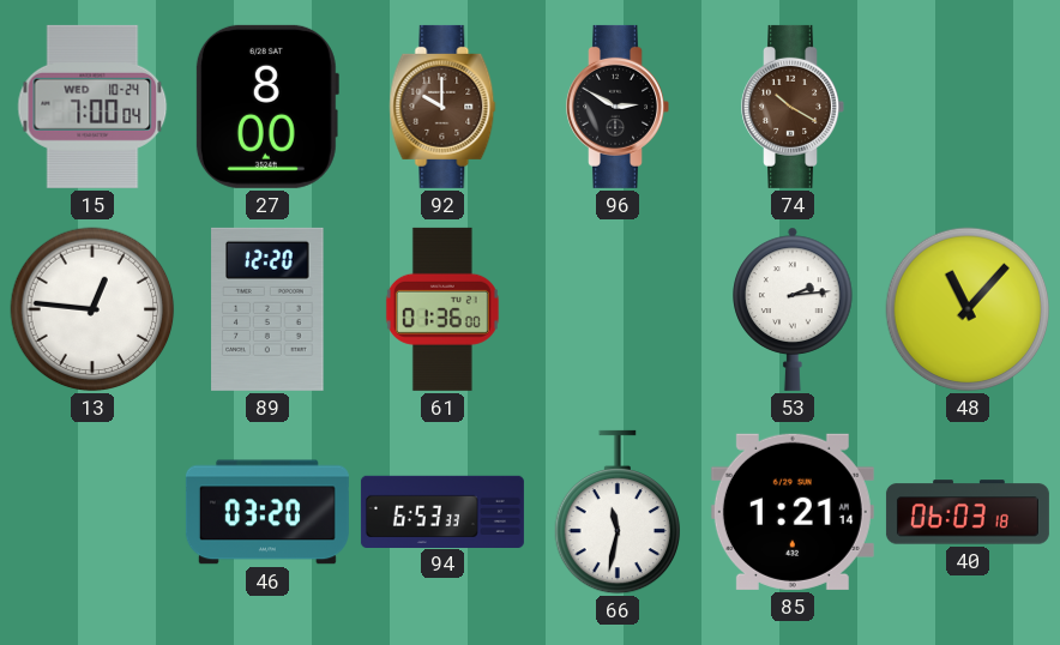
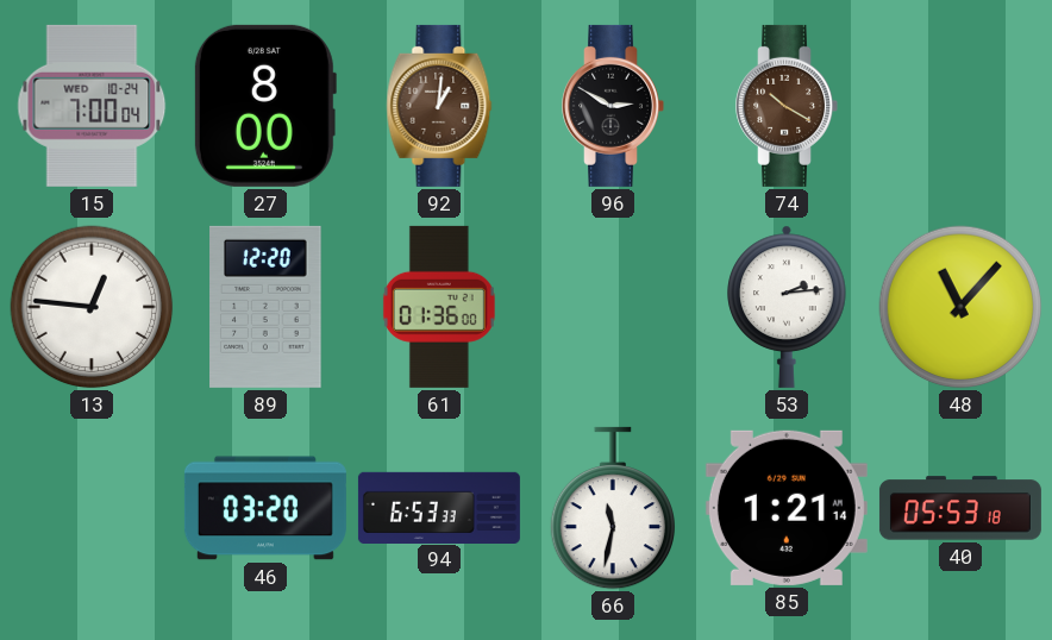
92: 10:00 -> 1:01
40: 06:03 -> 05:53
